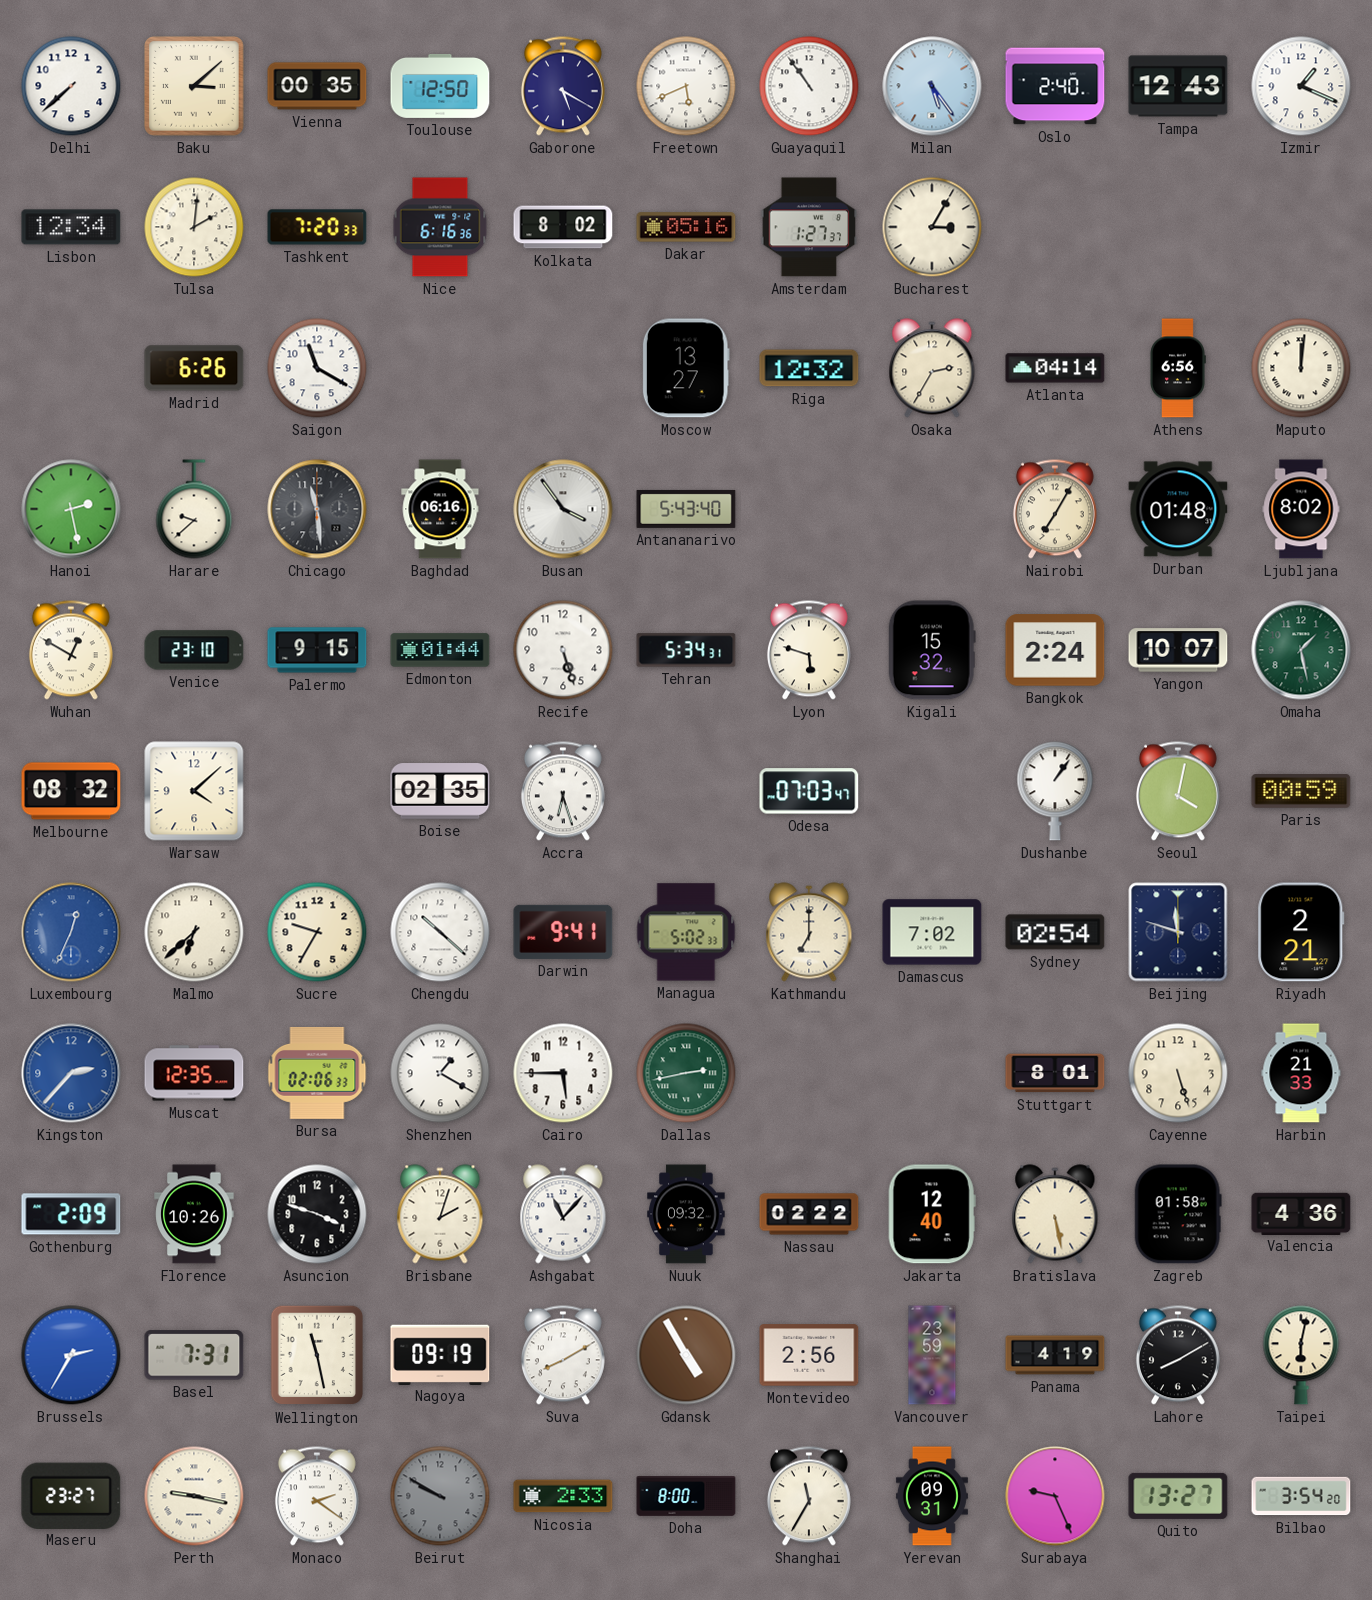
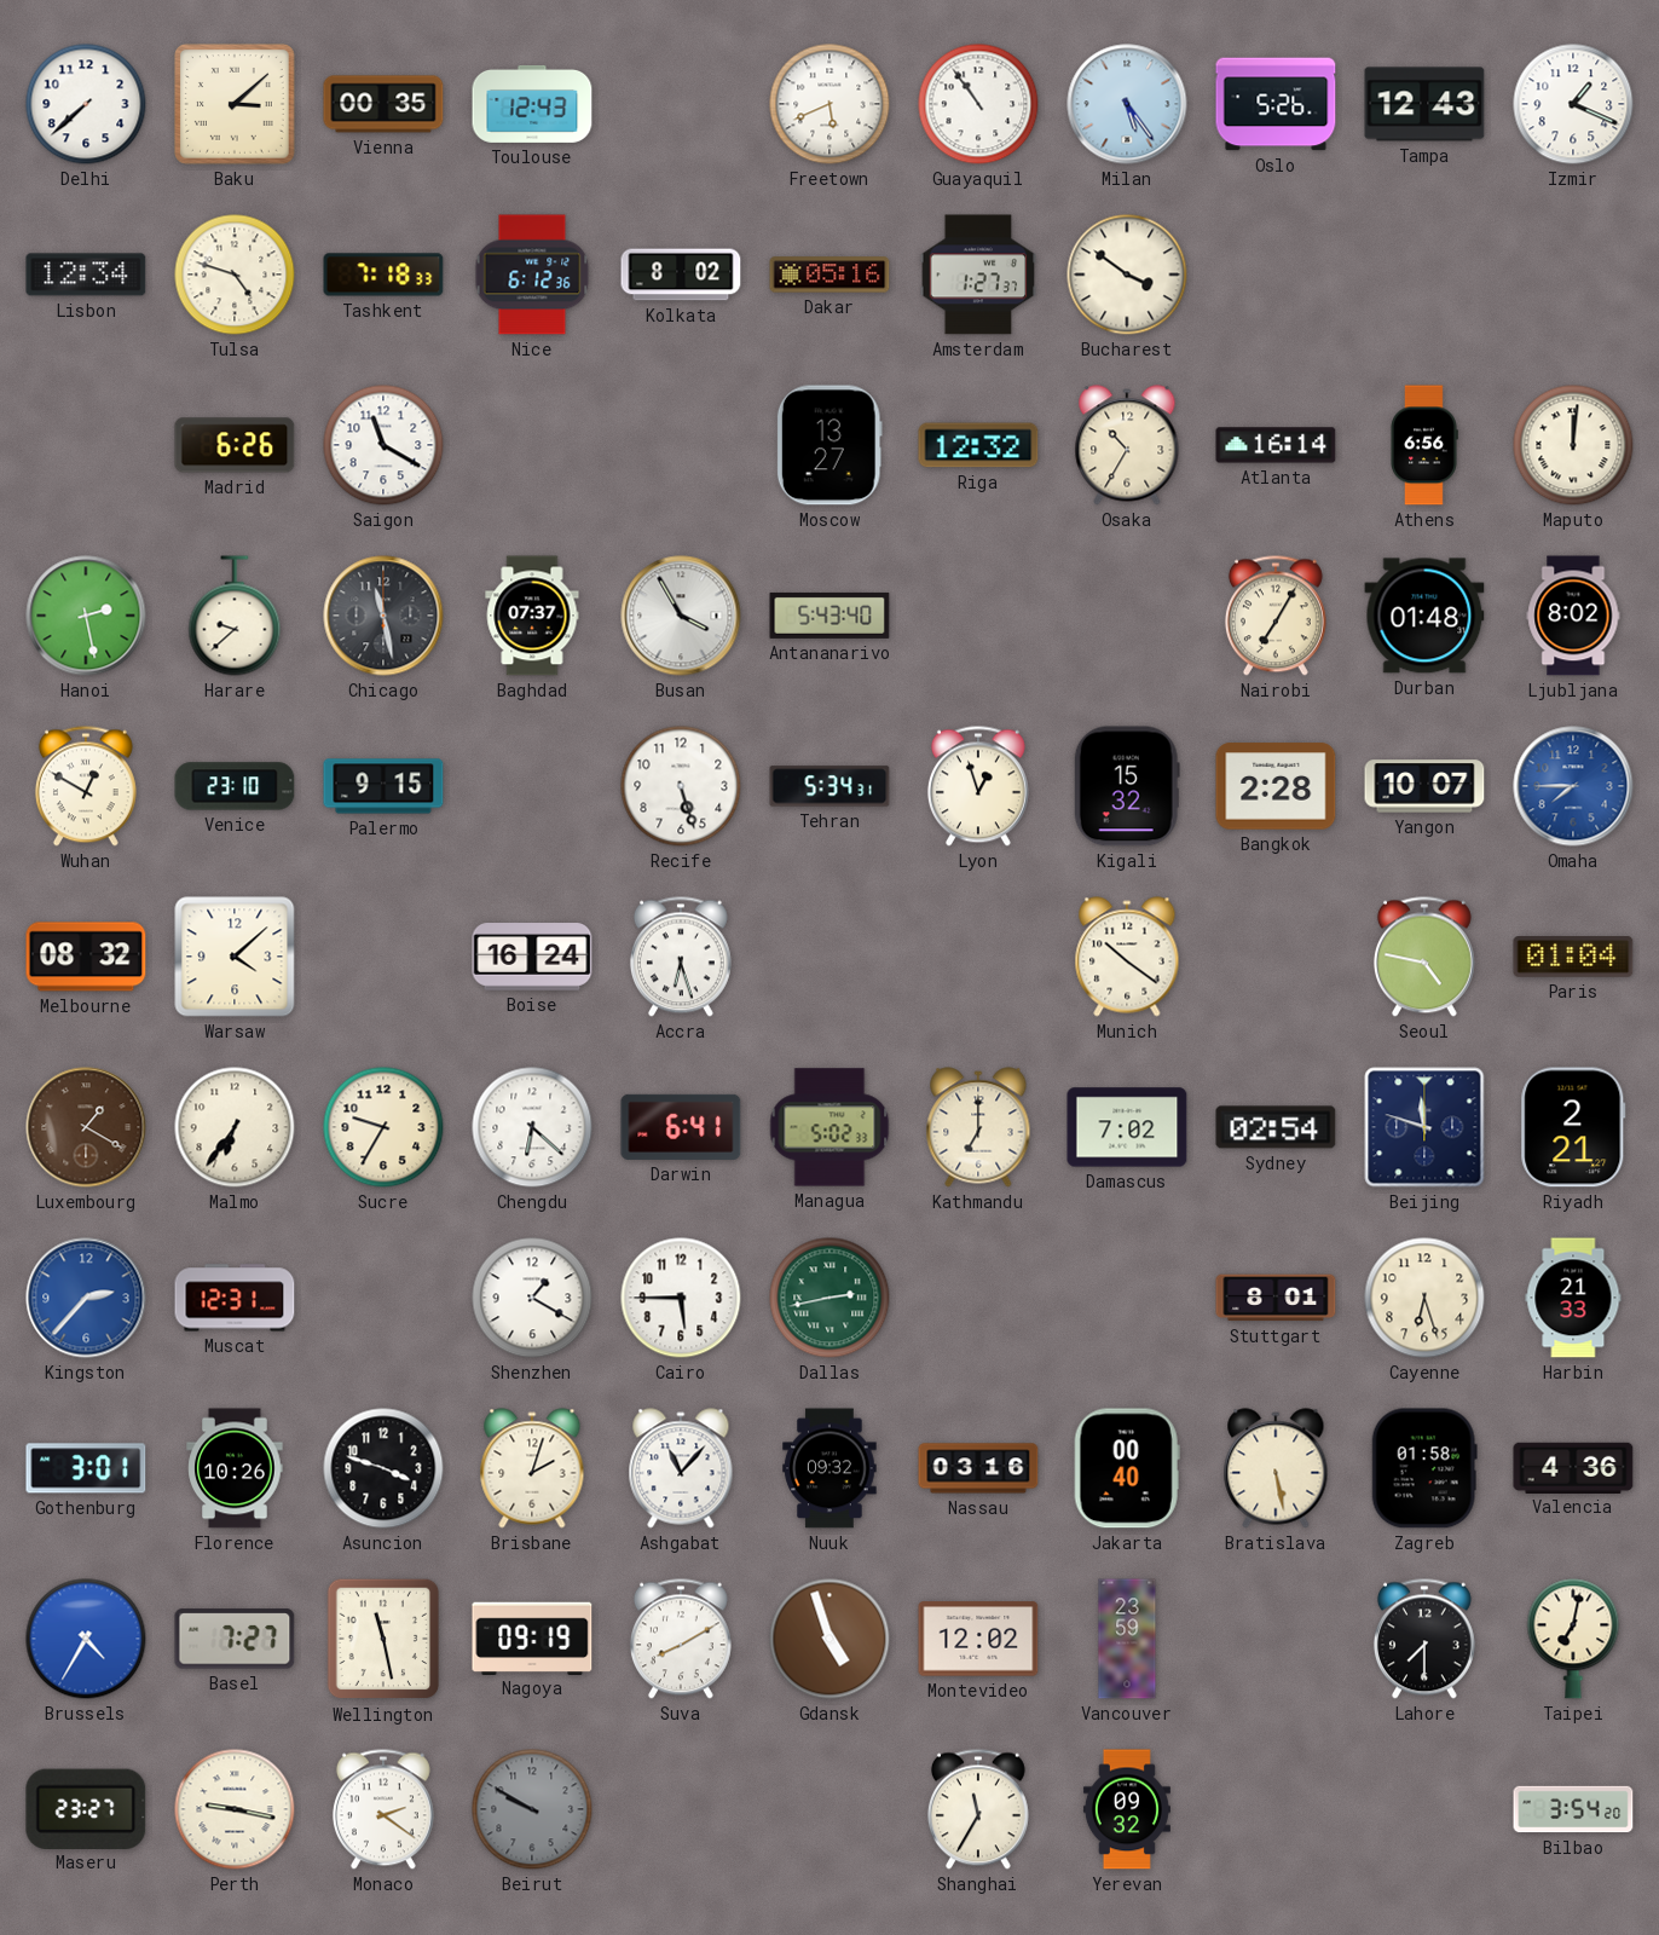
Toulouse: 12:50 -> 12:43
Gaborone: 5:20 -> none
Oslo: 2:40 -> 5:26
Tulsa: 2:01 -> 4:48
Tashkent: 7:20 -> 7:18
Nice: 6:16 -> 6:12
Bucharest: 3:05 -> 3:51
Osaka: 2:35 -> 10:35
Atlanta: 04:14 -> 16:14
Chicago: 11:29 -> 11:28
Baghdad: 06:16 -> 07:37
Busan: 3:54 -> 3:55
Edmonton: 01:44 -> none
Lyon: 5:48 -> 12:57
Bangkok: 2:24 -> 2:28
Omaha: 1:28 -> 7:45
Omaha dial: green -> blue
Boise: 02:35 -> 16:24
Odesa: 07:03 -> none
Munich: none -> 10:21
Dushanbe: 1:06 -> none
Seoul: 4:02 -> 4:47
Paris: 00:59 -> 01:04
Luxembourg: 12:34 -> 1:20
Luxembourg dial: blue -> brown
Malmo: 6:38 -> 6:36
Chengdu: 10:22 -> 6:22
Darwin: 9:41 -> 6:41
Muscat: 12:35 -> 12:31
Bursa: 02:06 -> none
Cayenne: 5:27 -> 6:27
Gothenburg: 2:09 -> 3:01
Nassau: 02:22 -> 03:16
Jakarta: 12:40 -> 00:40
Brussels: 2:35 -> 4:35
Basel: 7:31 -> 7:27
Gdansk: 4:55 -> 4:57
Montevideo: 2:56 -> 12:02
Panama: 4:19 -> none
Lahore: 8:10 -> 7:30
Taipei: 6:02 -> 7:02
Nicosia: 2:33 -> none
Doha: 8:00 -> none
Yerevan: 09:31 -> 09:32
Surabaya: 9:26 -> none
Quito: 13:27 -> none
